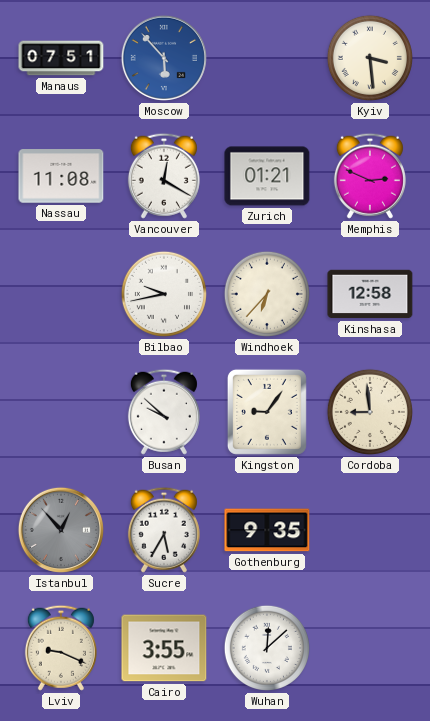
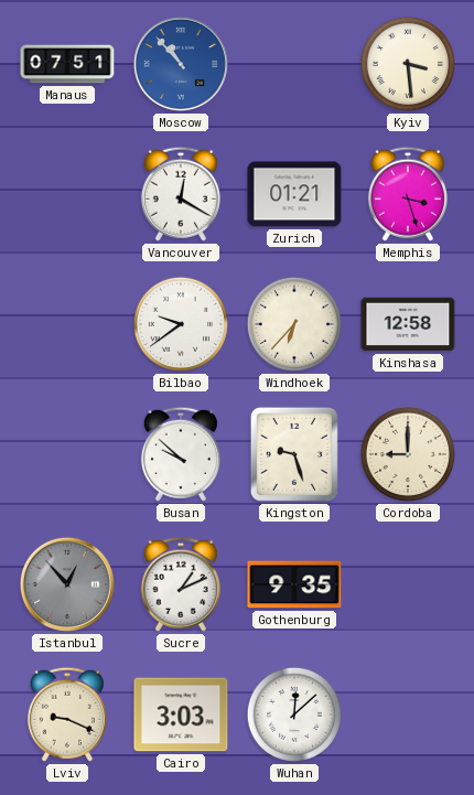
Moscow: 5:53 -> 10:53
Nassau: 11:08 -> none
Memphis: 2:49 -> 3:27
Bilbao: 9:43 -> 9:39
Kingston: 9:06 -> 9:27
Cordoba: 8:59 -> 9:00
Sucre: 5:35 -> 1:11
Cairo: 3:55 -> 3:03
